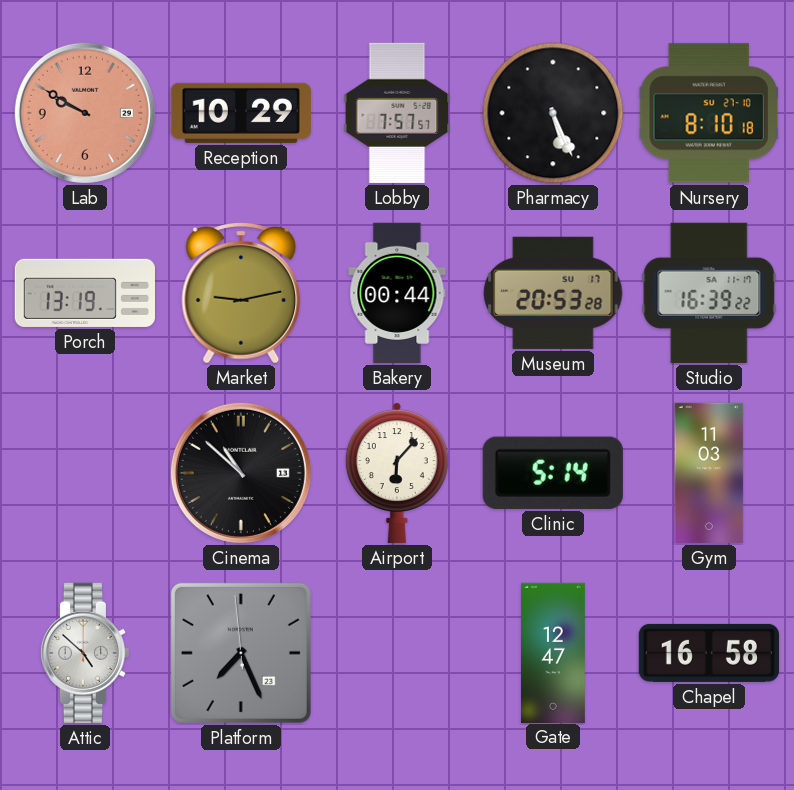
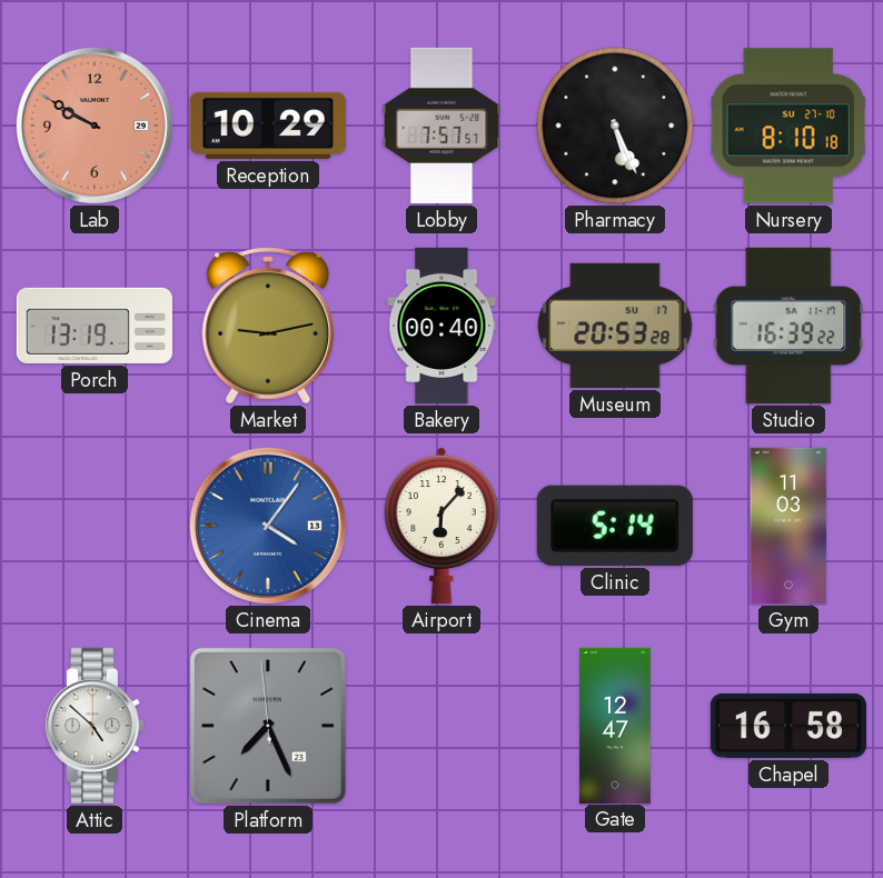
Bakery: 00:44 -> 00:40
Cinema: 10:52 -> 4:06
Cinema dial: black -> blue
